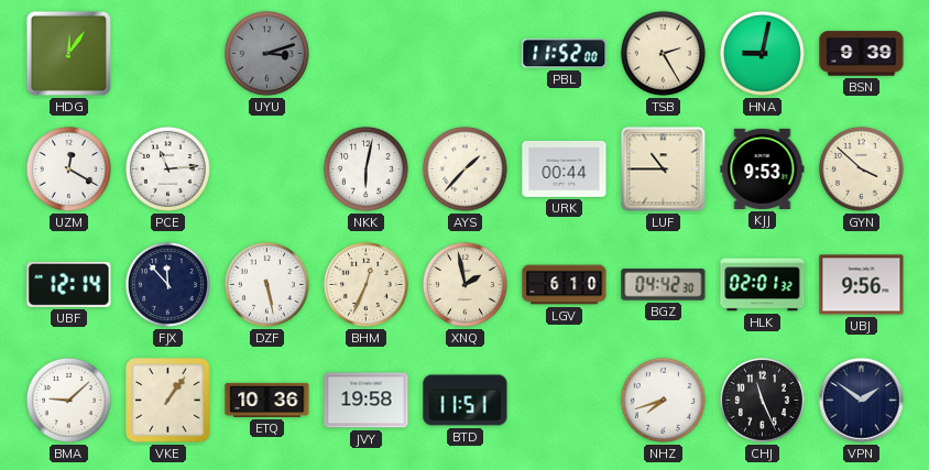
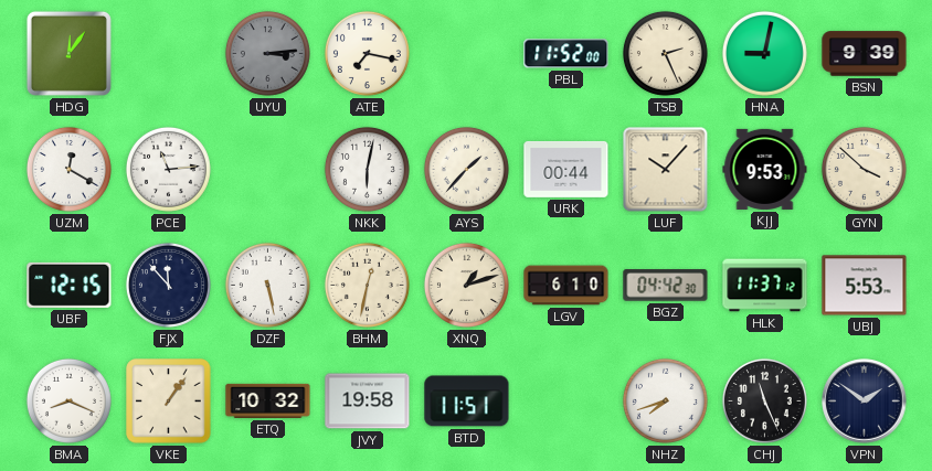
UYU: 3:12 -> 3:14
ATE: none -> 7:17
TSB: 2:25 -> 2:26
LUF: 10:45 -> 10:07
UBF: 12:14 -> 12:15
BHM: 12:34 -> 12:32
XNQ: 1:58 -> 1:12
HLK: 02:01 -> 11:37
UBJ: 9:56 -> 5:53
BMA: 9:08 -> 8:19
ETQ: 10:36 -> 10:32
